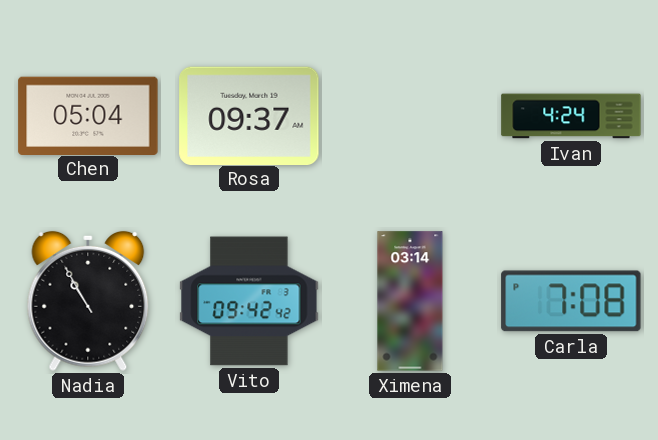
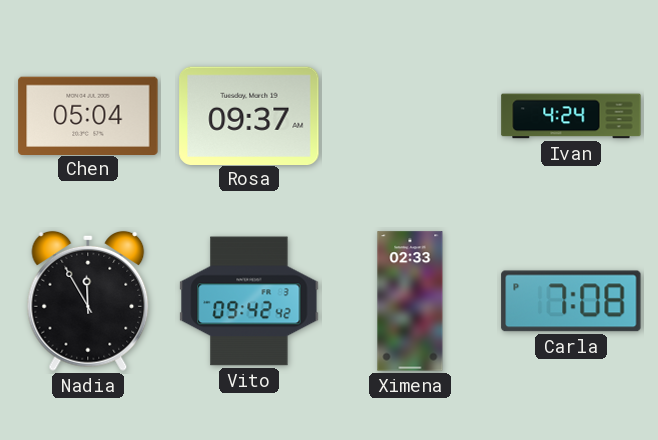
Nadia: 10:55 -> 11:55
Ximena: 03:14 -> 02:33
